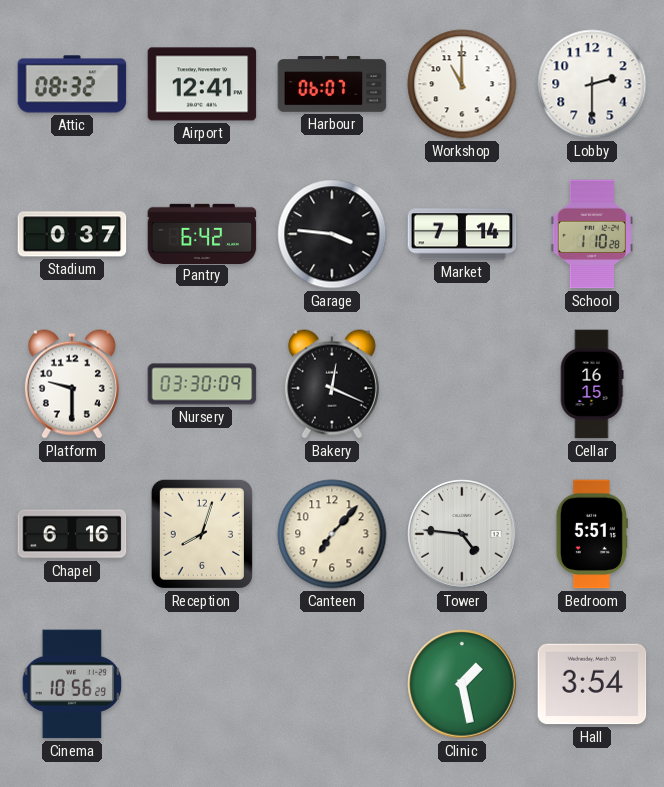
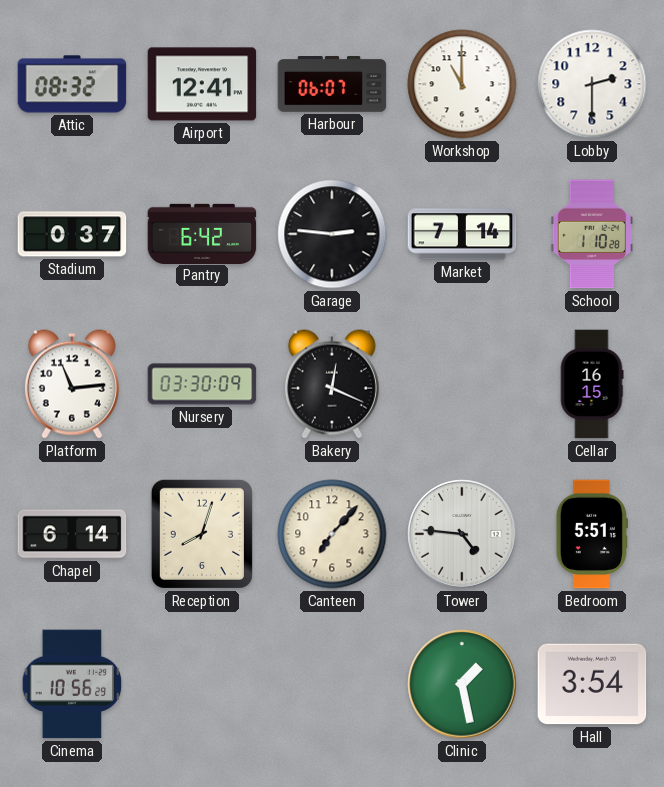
Garage: 3:46 -> 2:46
Platform: 9:30 -> 11:14
Chapel: 6:16 -> 6:14
